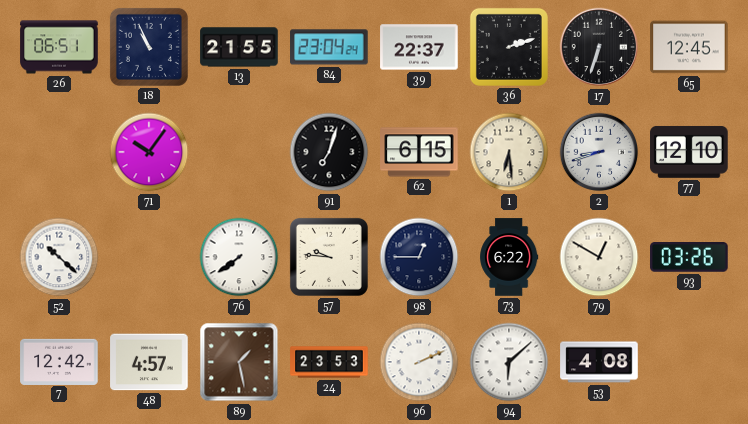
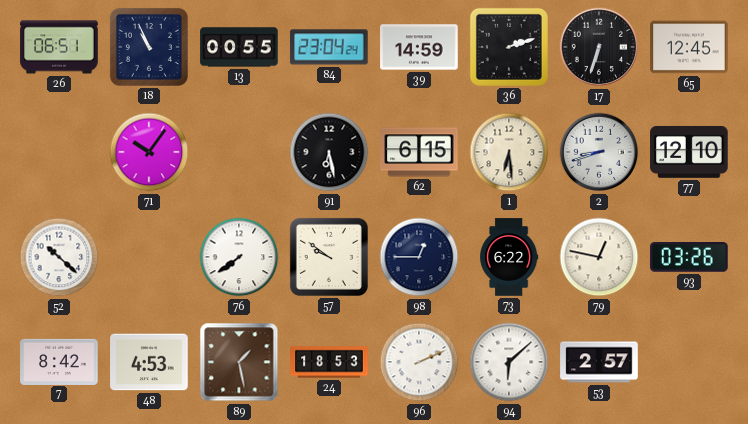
13: 21:55 -> 00:55
39: 22:37 -> 14:59
91: 7:03 -> 6:28
57: 9:46 -> 9:51
79: 12:50 -> 12:47
7: 12:42 -> 8:42
48: 4:57 -> 4:53
24: 23:53 -> 18:53
53: 4:08 -> 2:57
